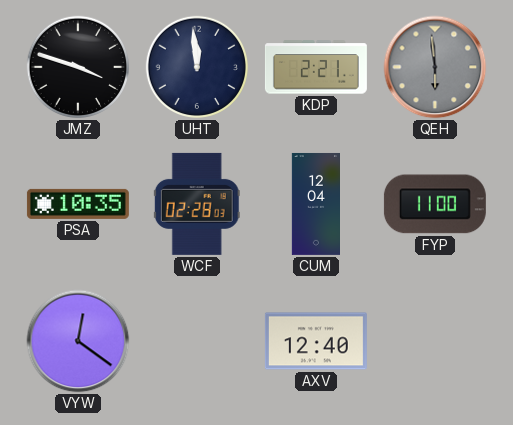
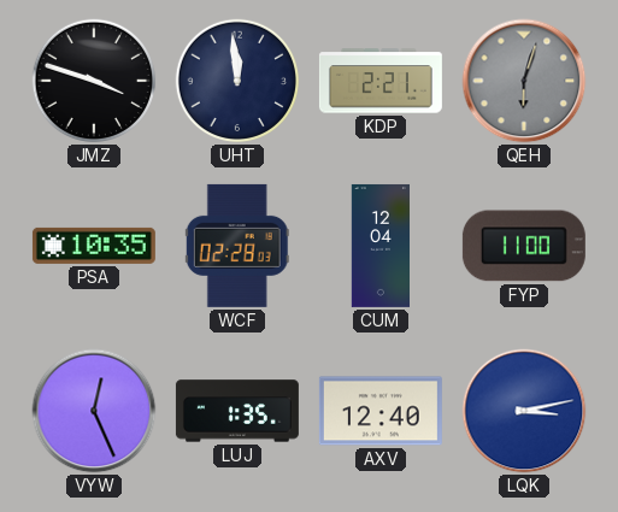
QEH: 5:59 -> 6:03
VYW: 12:21 -> 12:26
LUJ: none -> 1:35
LQK: none -> 3:13
